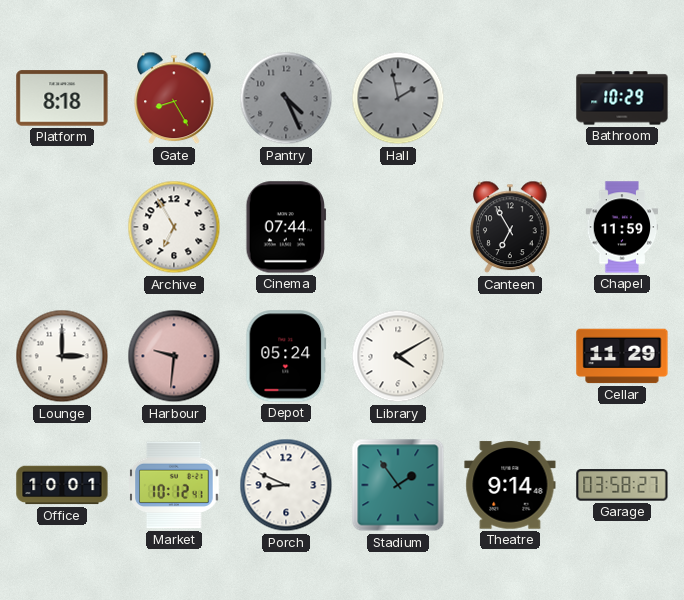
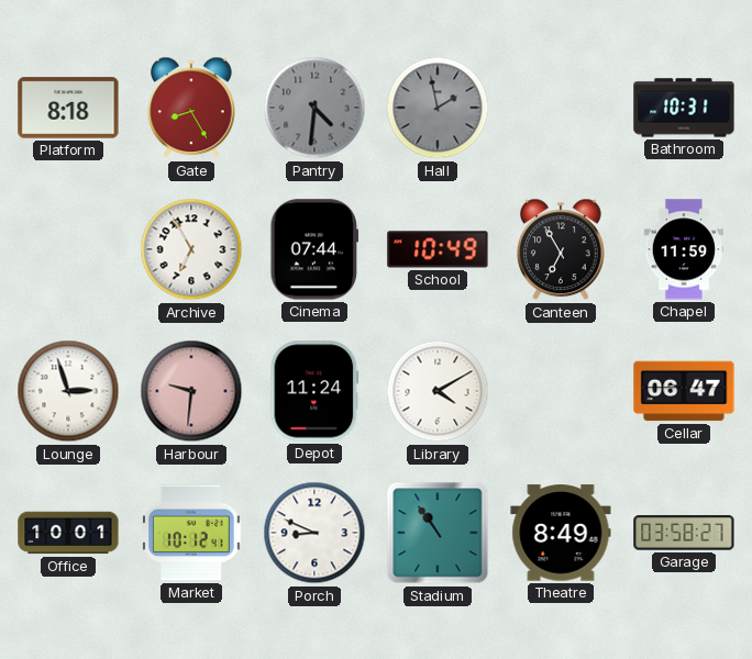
Pantry: 4:26 -> 4:31
Bathroom: 10:29 -> 10:31
School: none -> 10:49
Lounge: 3:00 -> 2:57
Depot: 05:24 -> 11:24
Cellar: 11:29 -> 06:47
Stadium: 1:54 -> 10:54
Theatre: 9:14 -> 8:49
